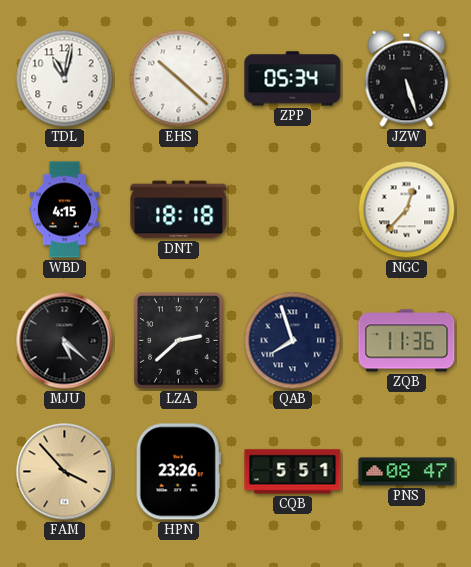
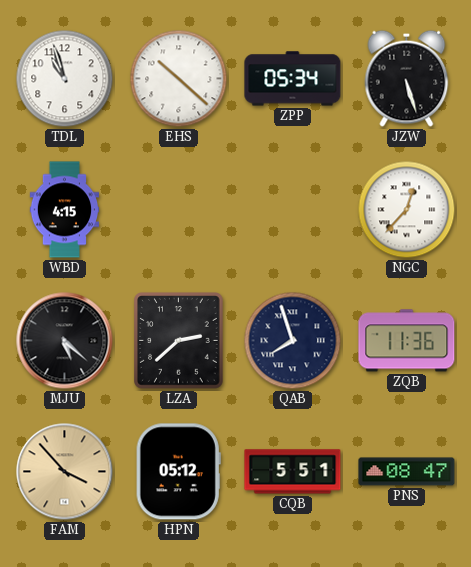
TDL: 11:02 -> 10:57
DNT: 18:18 -> none
HPN: 23:26 -> 05:12
